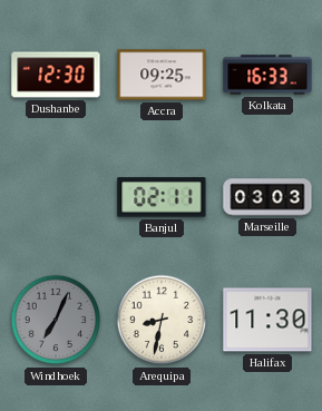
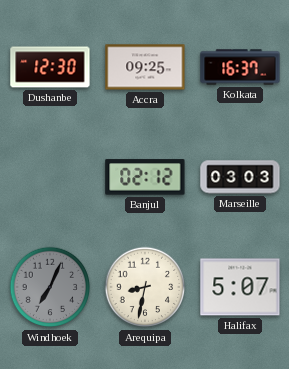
Kolkata: 16:33 -> 16:37
Banjul: 02:11 -> 02:12
Halifax: 11:30 -> 5:07
